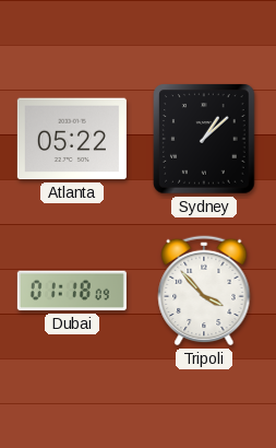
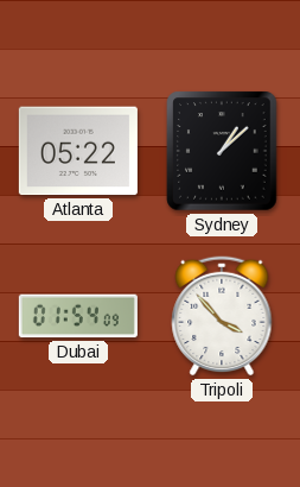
Dubai: 01:18 -> 01:54
